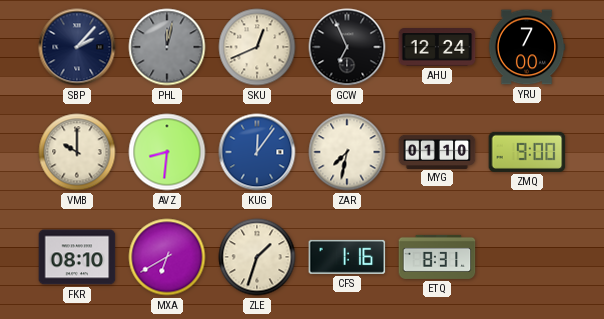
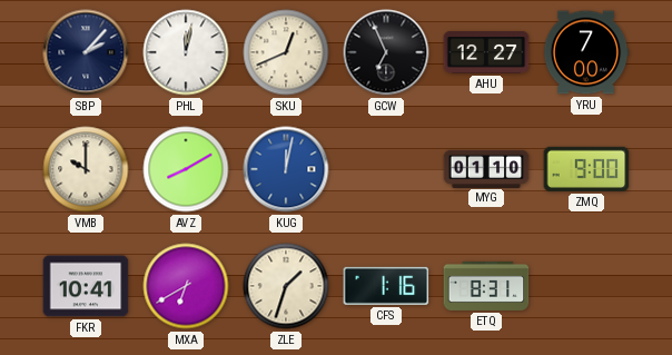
PHL dial: grey -> white
AHU: 12:24 -> 12:27
AVZ: 8:31 -> 8:10
KUG: 12:06 -> 12:02
ZAR: 7:32 -> none
FKR: 08:10 -> 10:41
